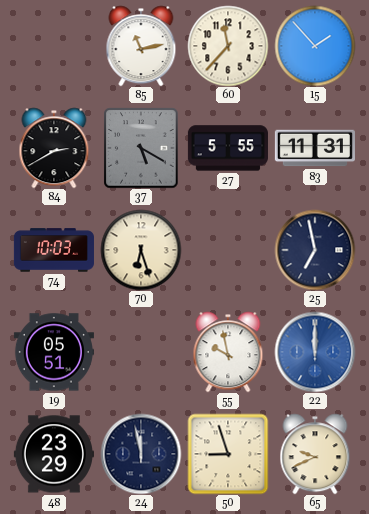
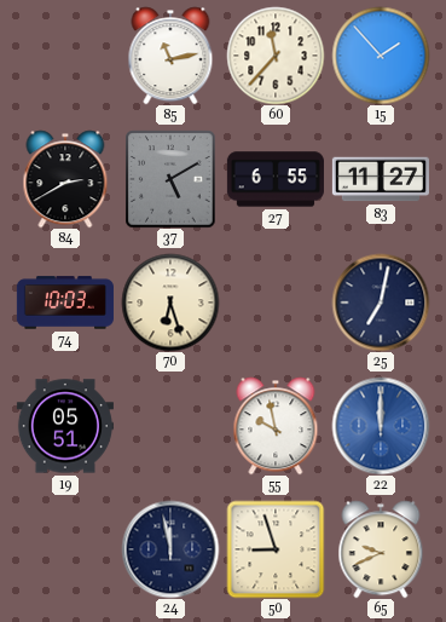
37: 5:20 -> 5:10
27: 5:55 -> 6:55
83: 11:31 -> 11:27
25: 6:58 -> 7:02
48: 23:29 -> none
